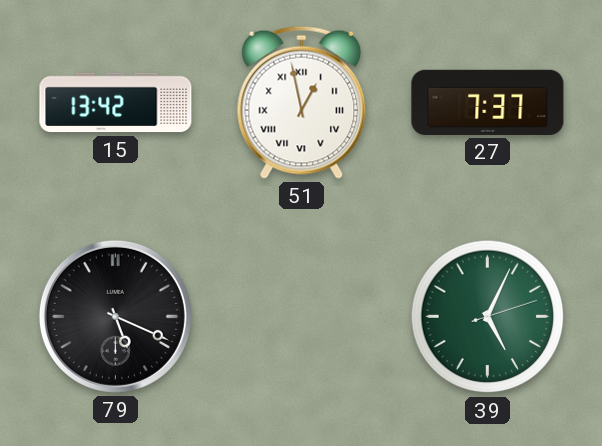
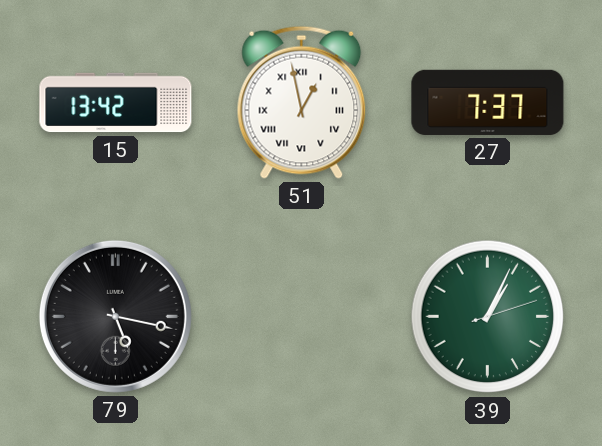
79: 5:19 -> 5:17
39: 5:04 -> 1:04
